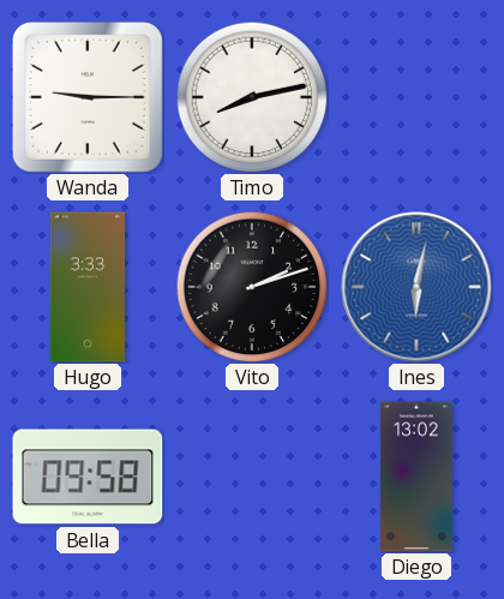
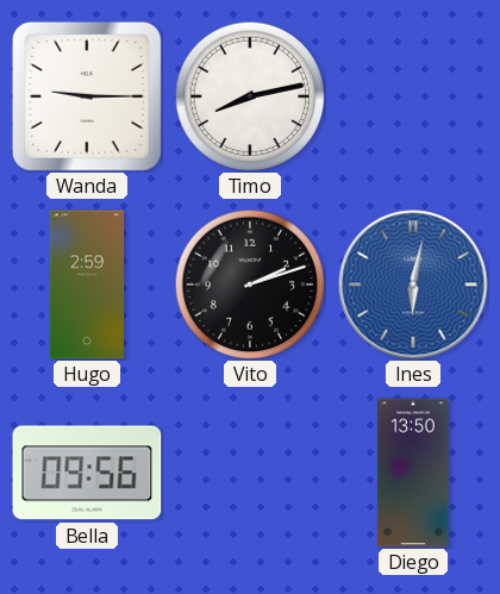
Hugo: 3:33 -> 2:59
Bella: 09:58 -> 09:56
Diego: 13:02 -> 13:50
